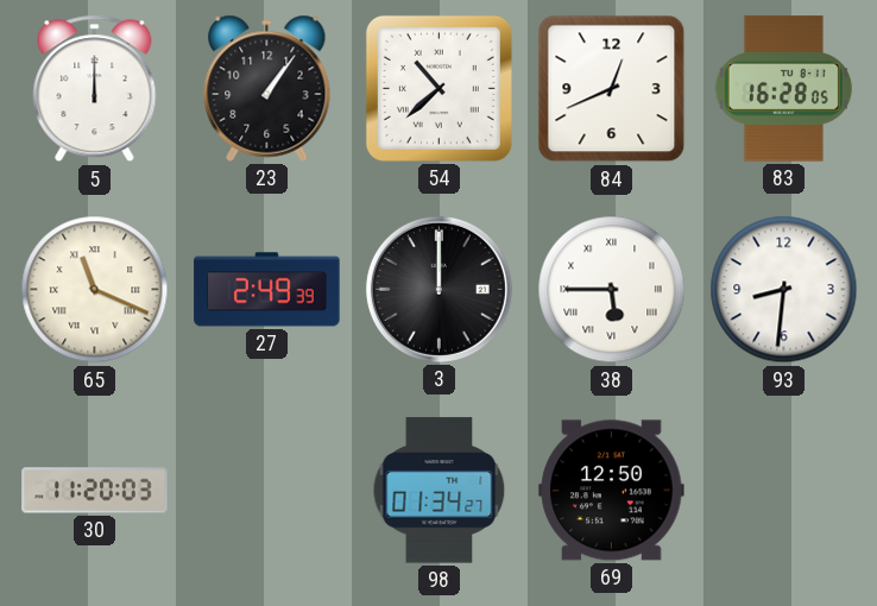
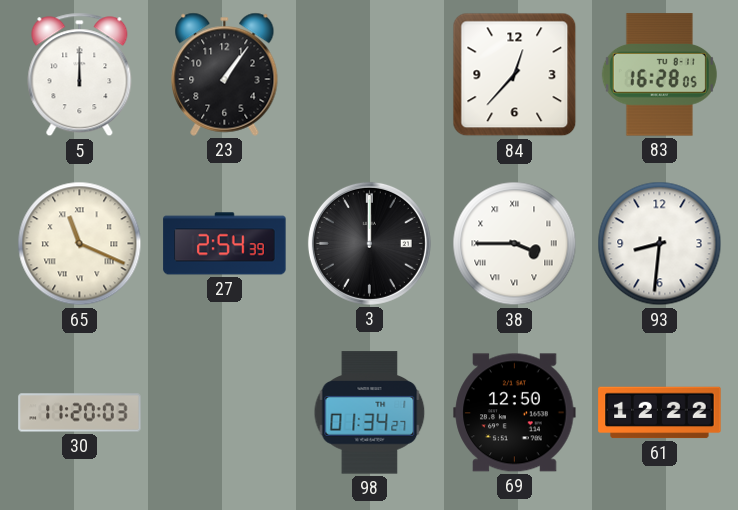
54: 10:38 -> none
84: 12:41 -> 12:37
27: 2:49 -> 2:54
38: 5:45 -> 3:45
61: none -> 12:22
